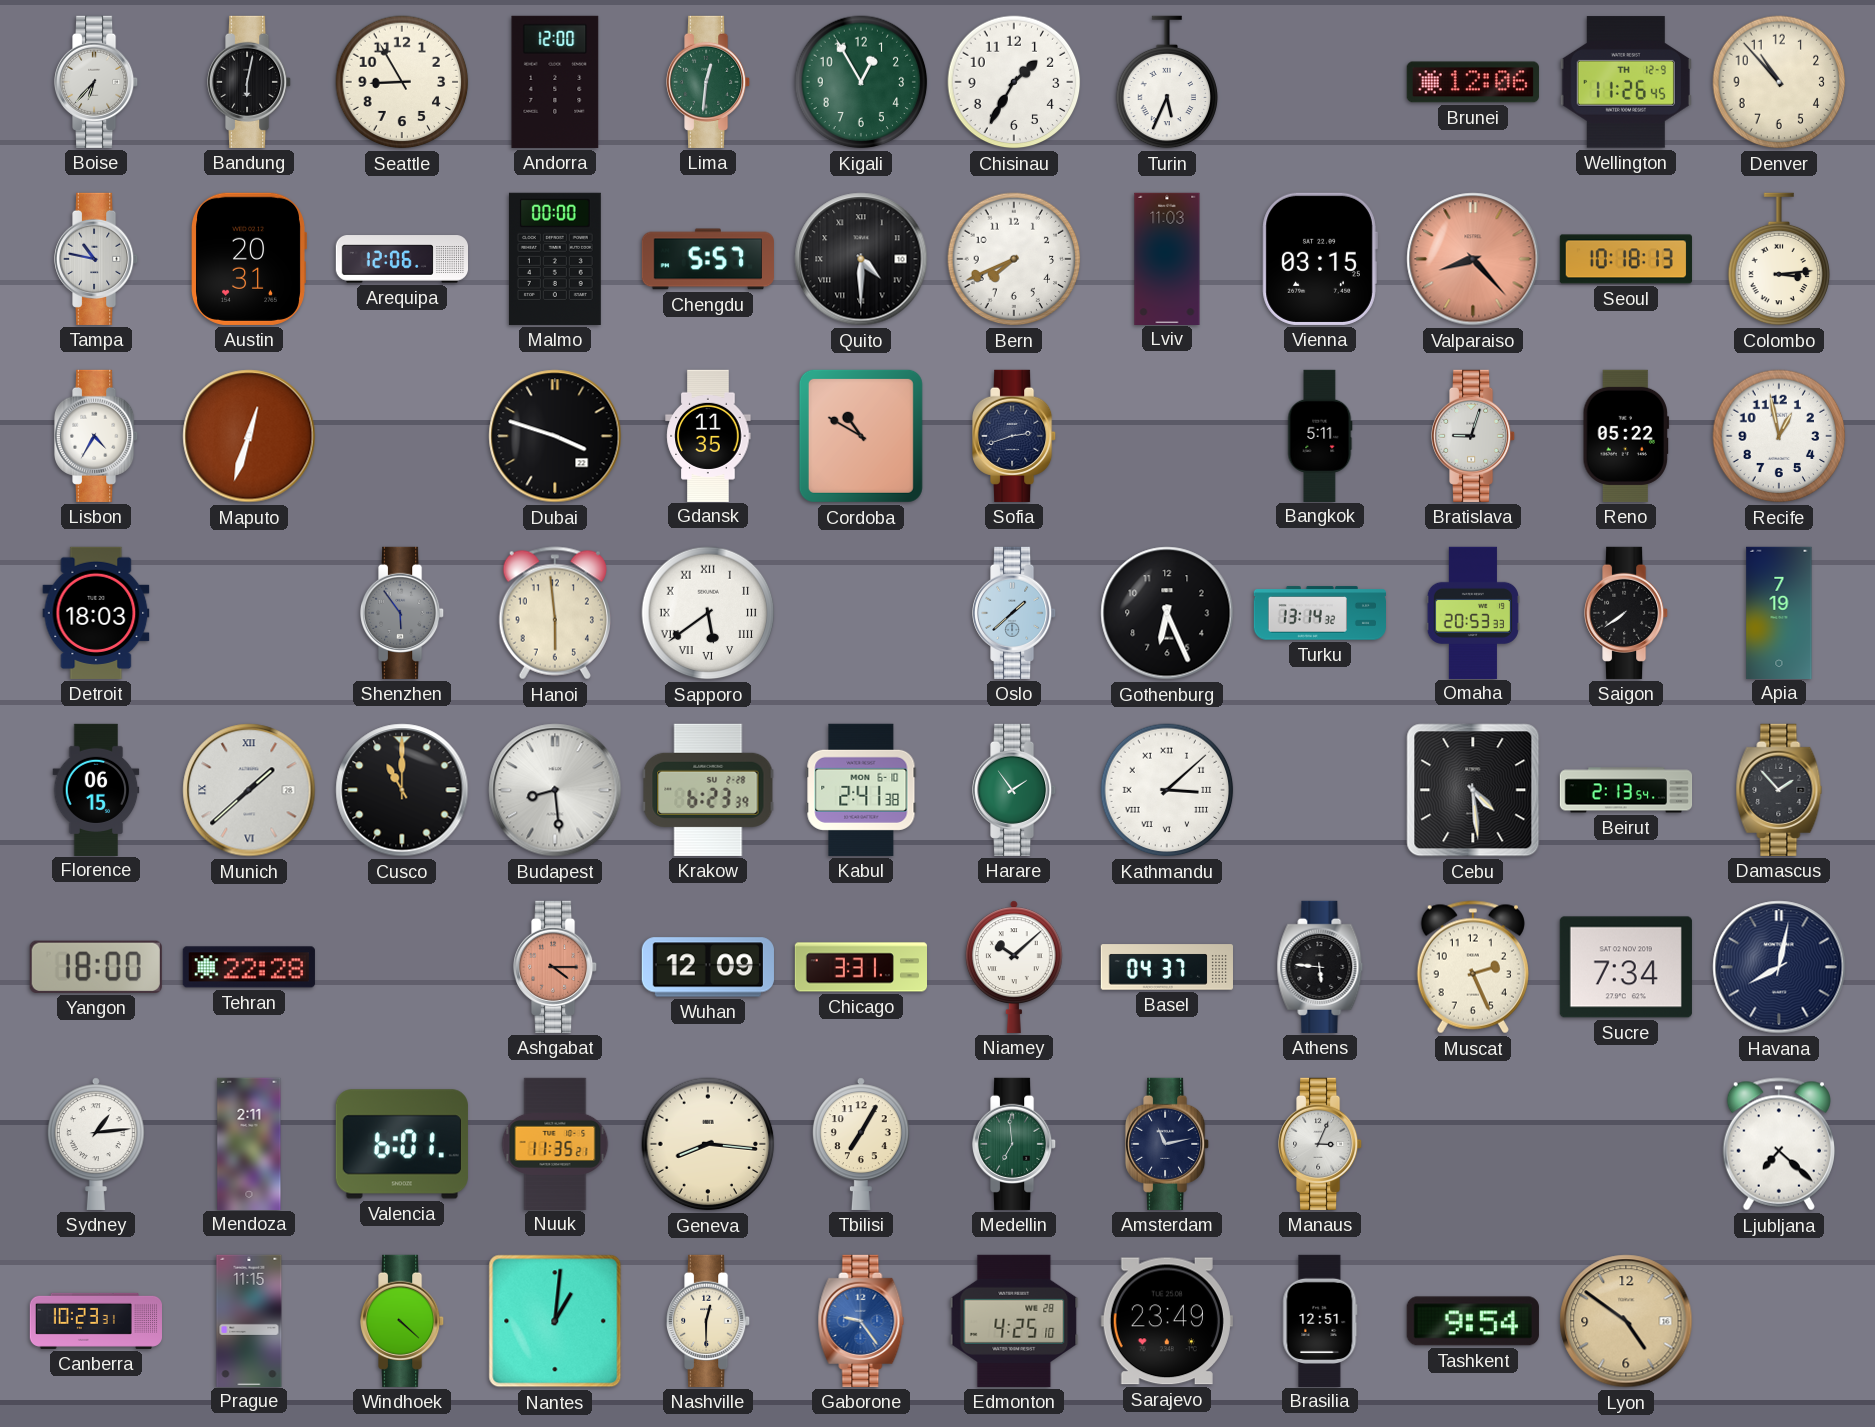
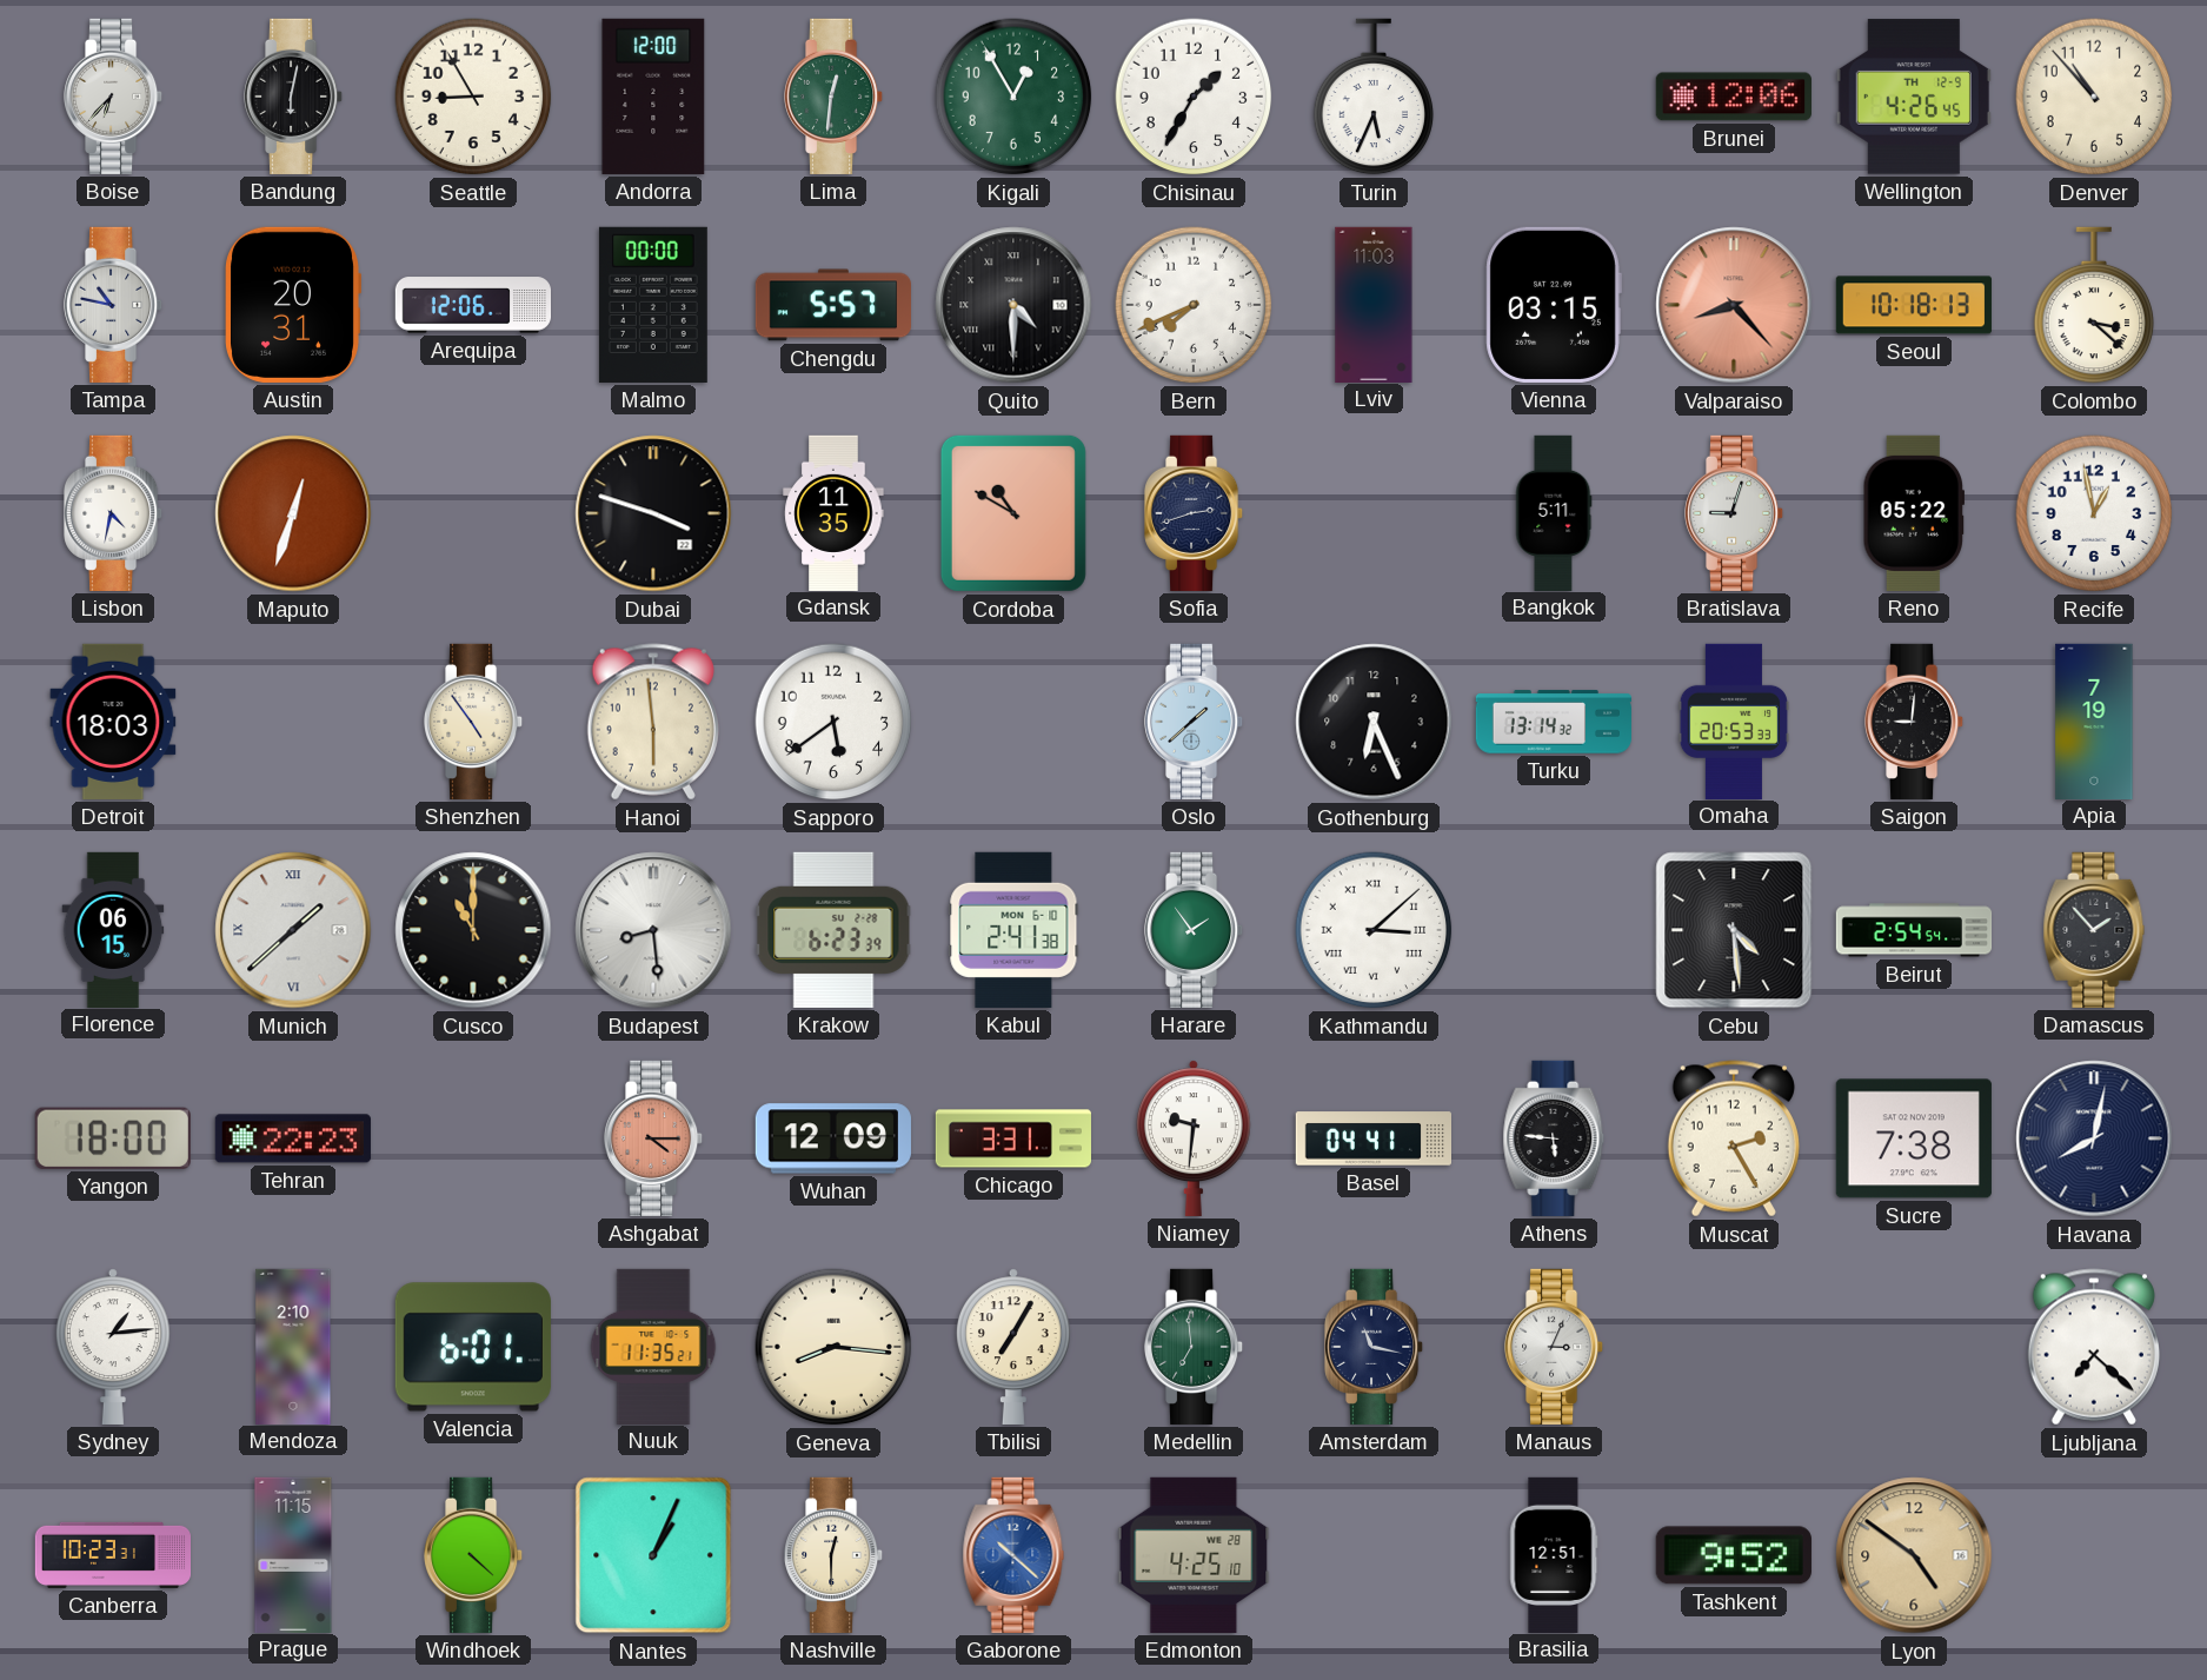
Wellington: 11:26 -> 4:26
Colombo: 3:14 -> 3:22
Lisbon: 4:35 -> 4:32
Shenzhen: 5:54 -> 4:54
Shenzhen dial: grey -> cream
Sapporo numerals: Roman -> Arabic
Saigon: 7:39 -> 9:01
Beirut: 2:13 -> 2:54
Tehran: 22:28 -> 22:23
Niamey: 10:08 -> 9:31
Basel: 04:37 -> 04:41
Muscat: 2:26 -> 2:25
Sucre: 7:34 -> 7:38
Mendoza: 2:11 -> 2:10
Amsterdam: 11:13 -> 11:17
Nantes: 1:01 -> 1:04
Gaborone: 9:24 -> 10:22
Sarajevo: 23:49 -> none
Tashkent: 9:54 -> 9:52
